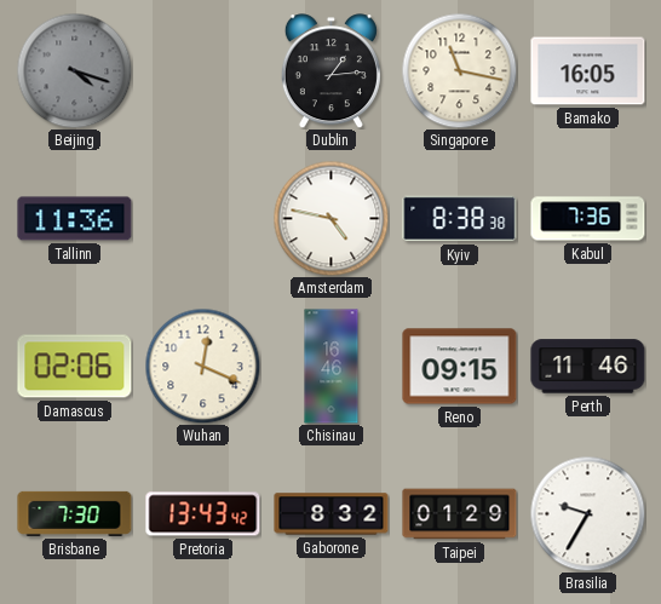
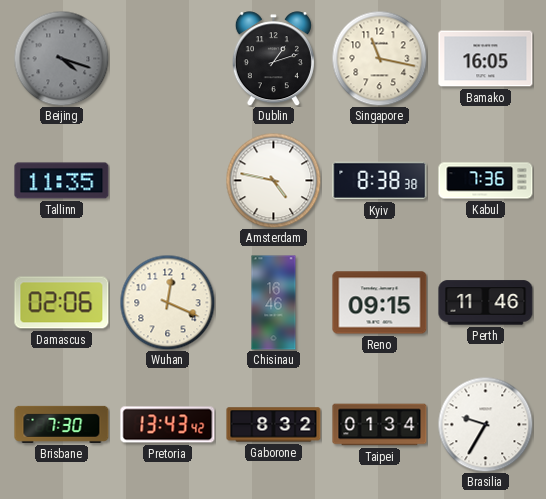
Dublin: 1:14 -> 1:12
Tallinn: 11:36 -> 11:35
Taipei: 01:29 -> 01:34
